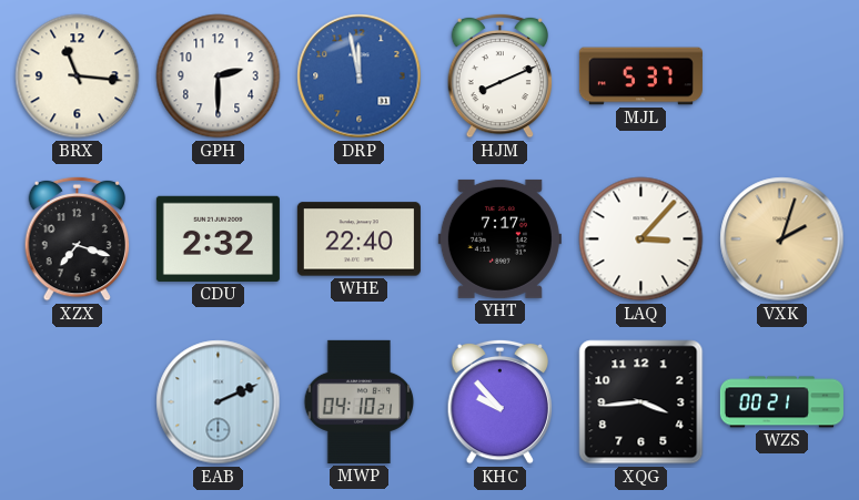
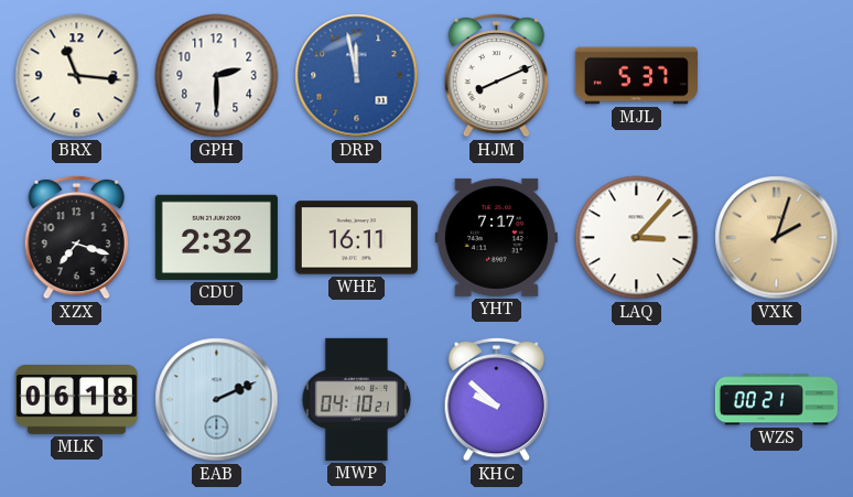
WHE: 22:40 -> 16:11
MLK: none -> 06:18
KHC: 9:53 -> 9:52
XQG: 3:44 -> none
